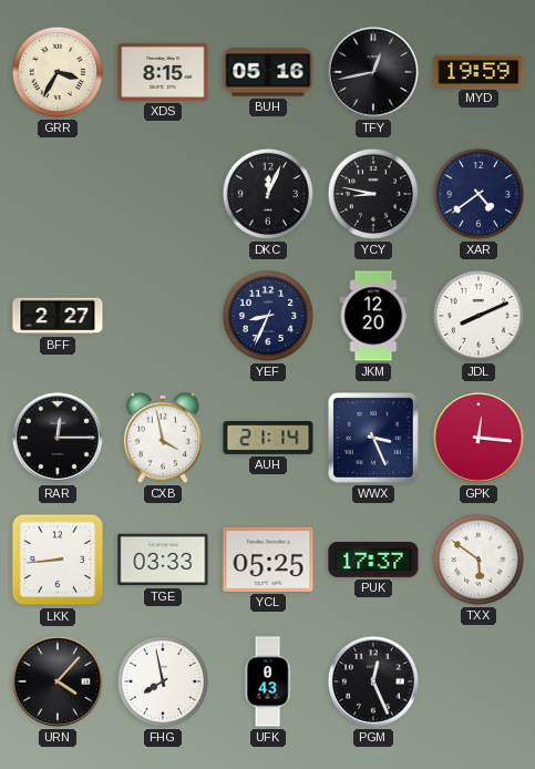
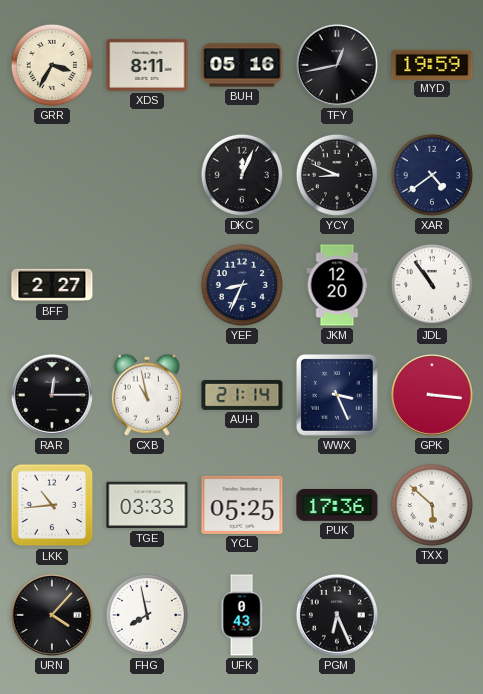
XDS: 8:15 -> 8:11
YCY: 8:47 -> 8:49
JDL: 8:11 -> 10:54
CXB: 3:58 -> 10:58
GPK: 12:16 -> 3:16
LKK: 8:44 -> 10:44
PUK: 17:37 -> 17:36
TXX: 5:51 -> 5:52
PGM: 12:26 -> 6:26
